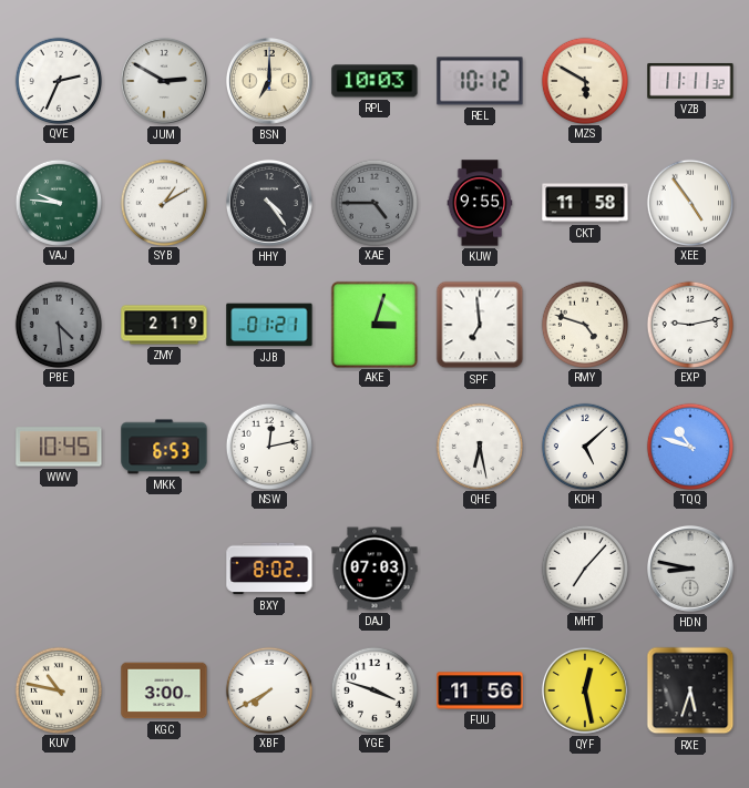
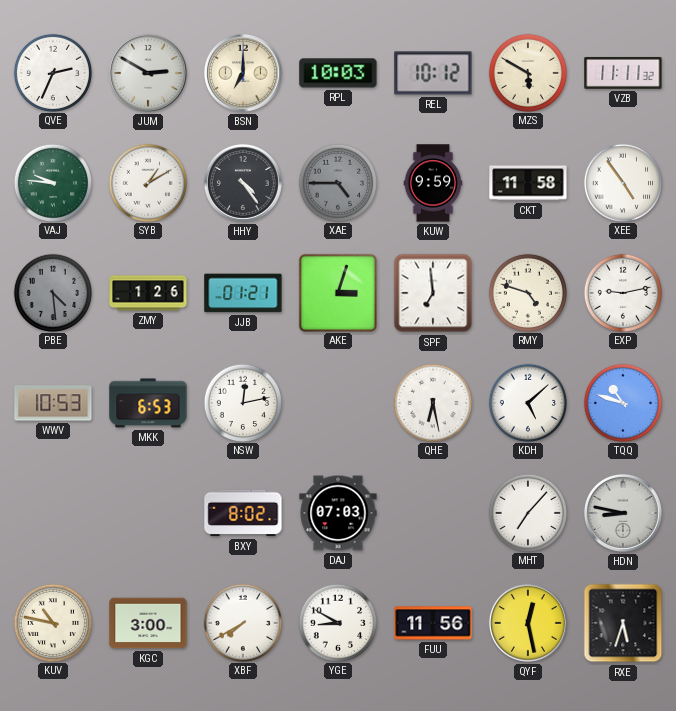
KUW: 9:55 -> 9:59
ZMY: 2:19 -> 1:26
WWV: 10:45 -> 10:53
YGE: 3:48 -> 8:50
